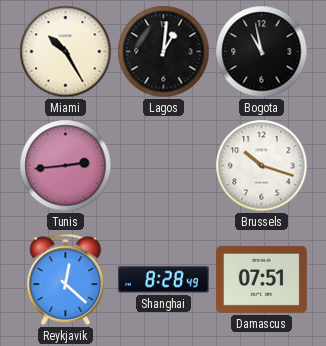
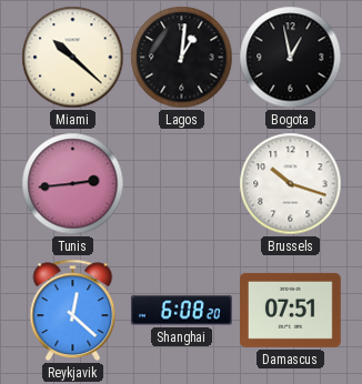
Miami: 10:25 -> 10:22
Bogota: 10:58 -> 12:58
Shanghai: 8:28 -> 6:08
